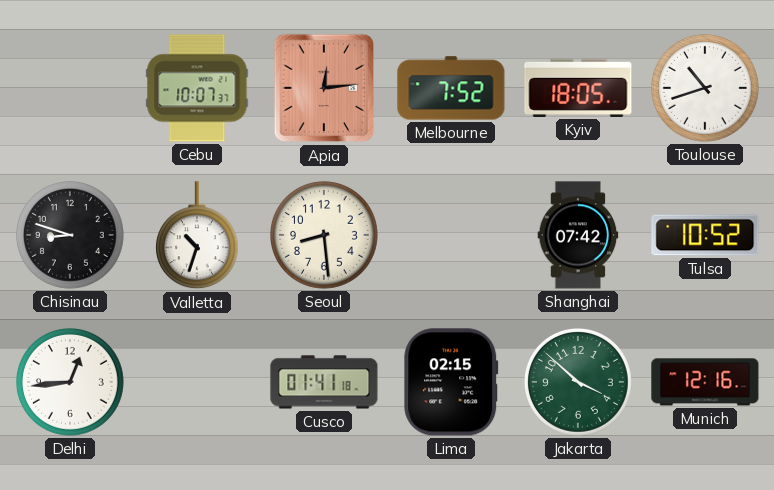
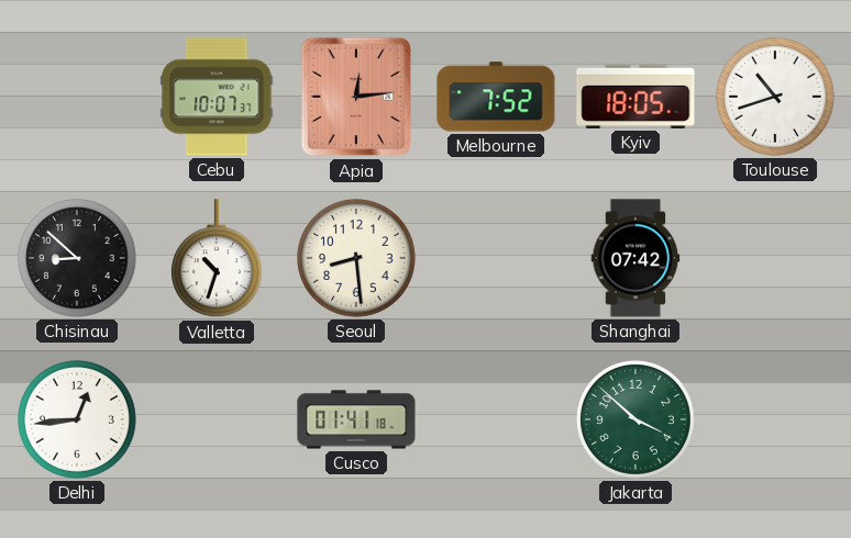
Chisinau: 8:48 -> 8:52
Tulsa: 10:52 -> none
Lima: 02:15 -> none
Munich: 12:16 -> none
